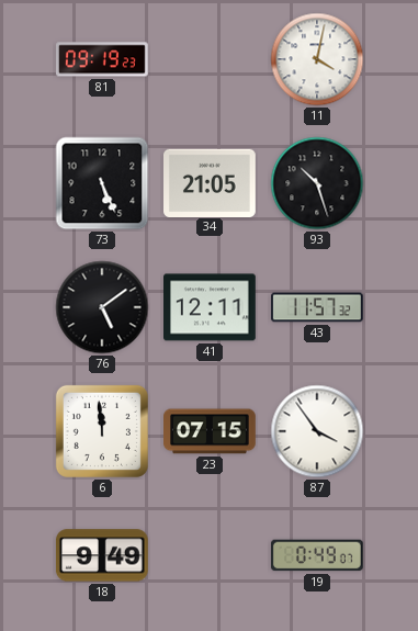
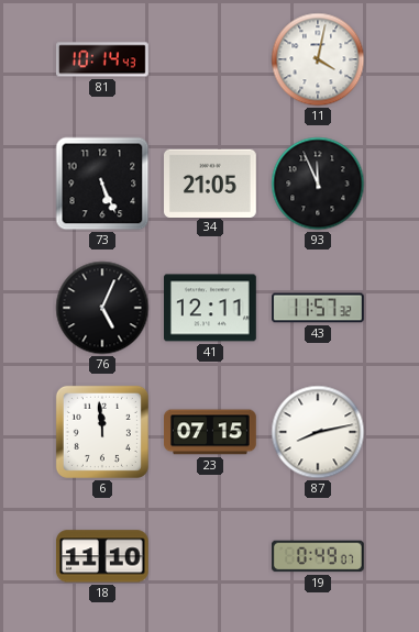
81: 09:19 -> 10:14
93: 10:27 -> 11:56
76: 5:09 -> 5:04
87: 3:54 -> 8:13
18: 9:49 -> 11:10
